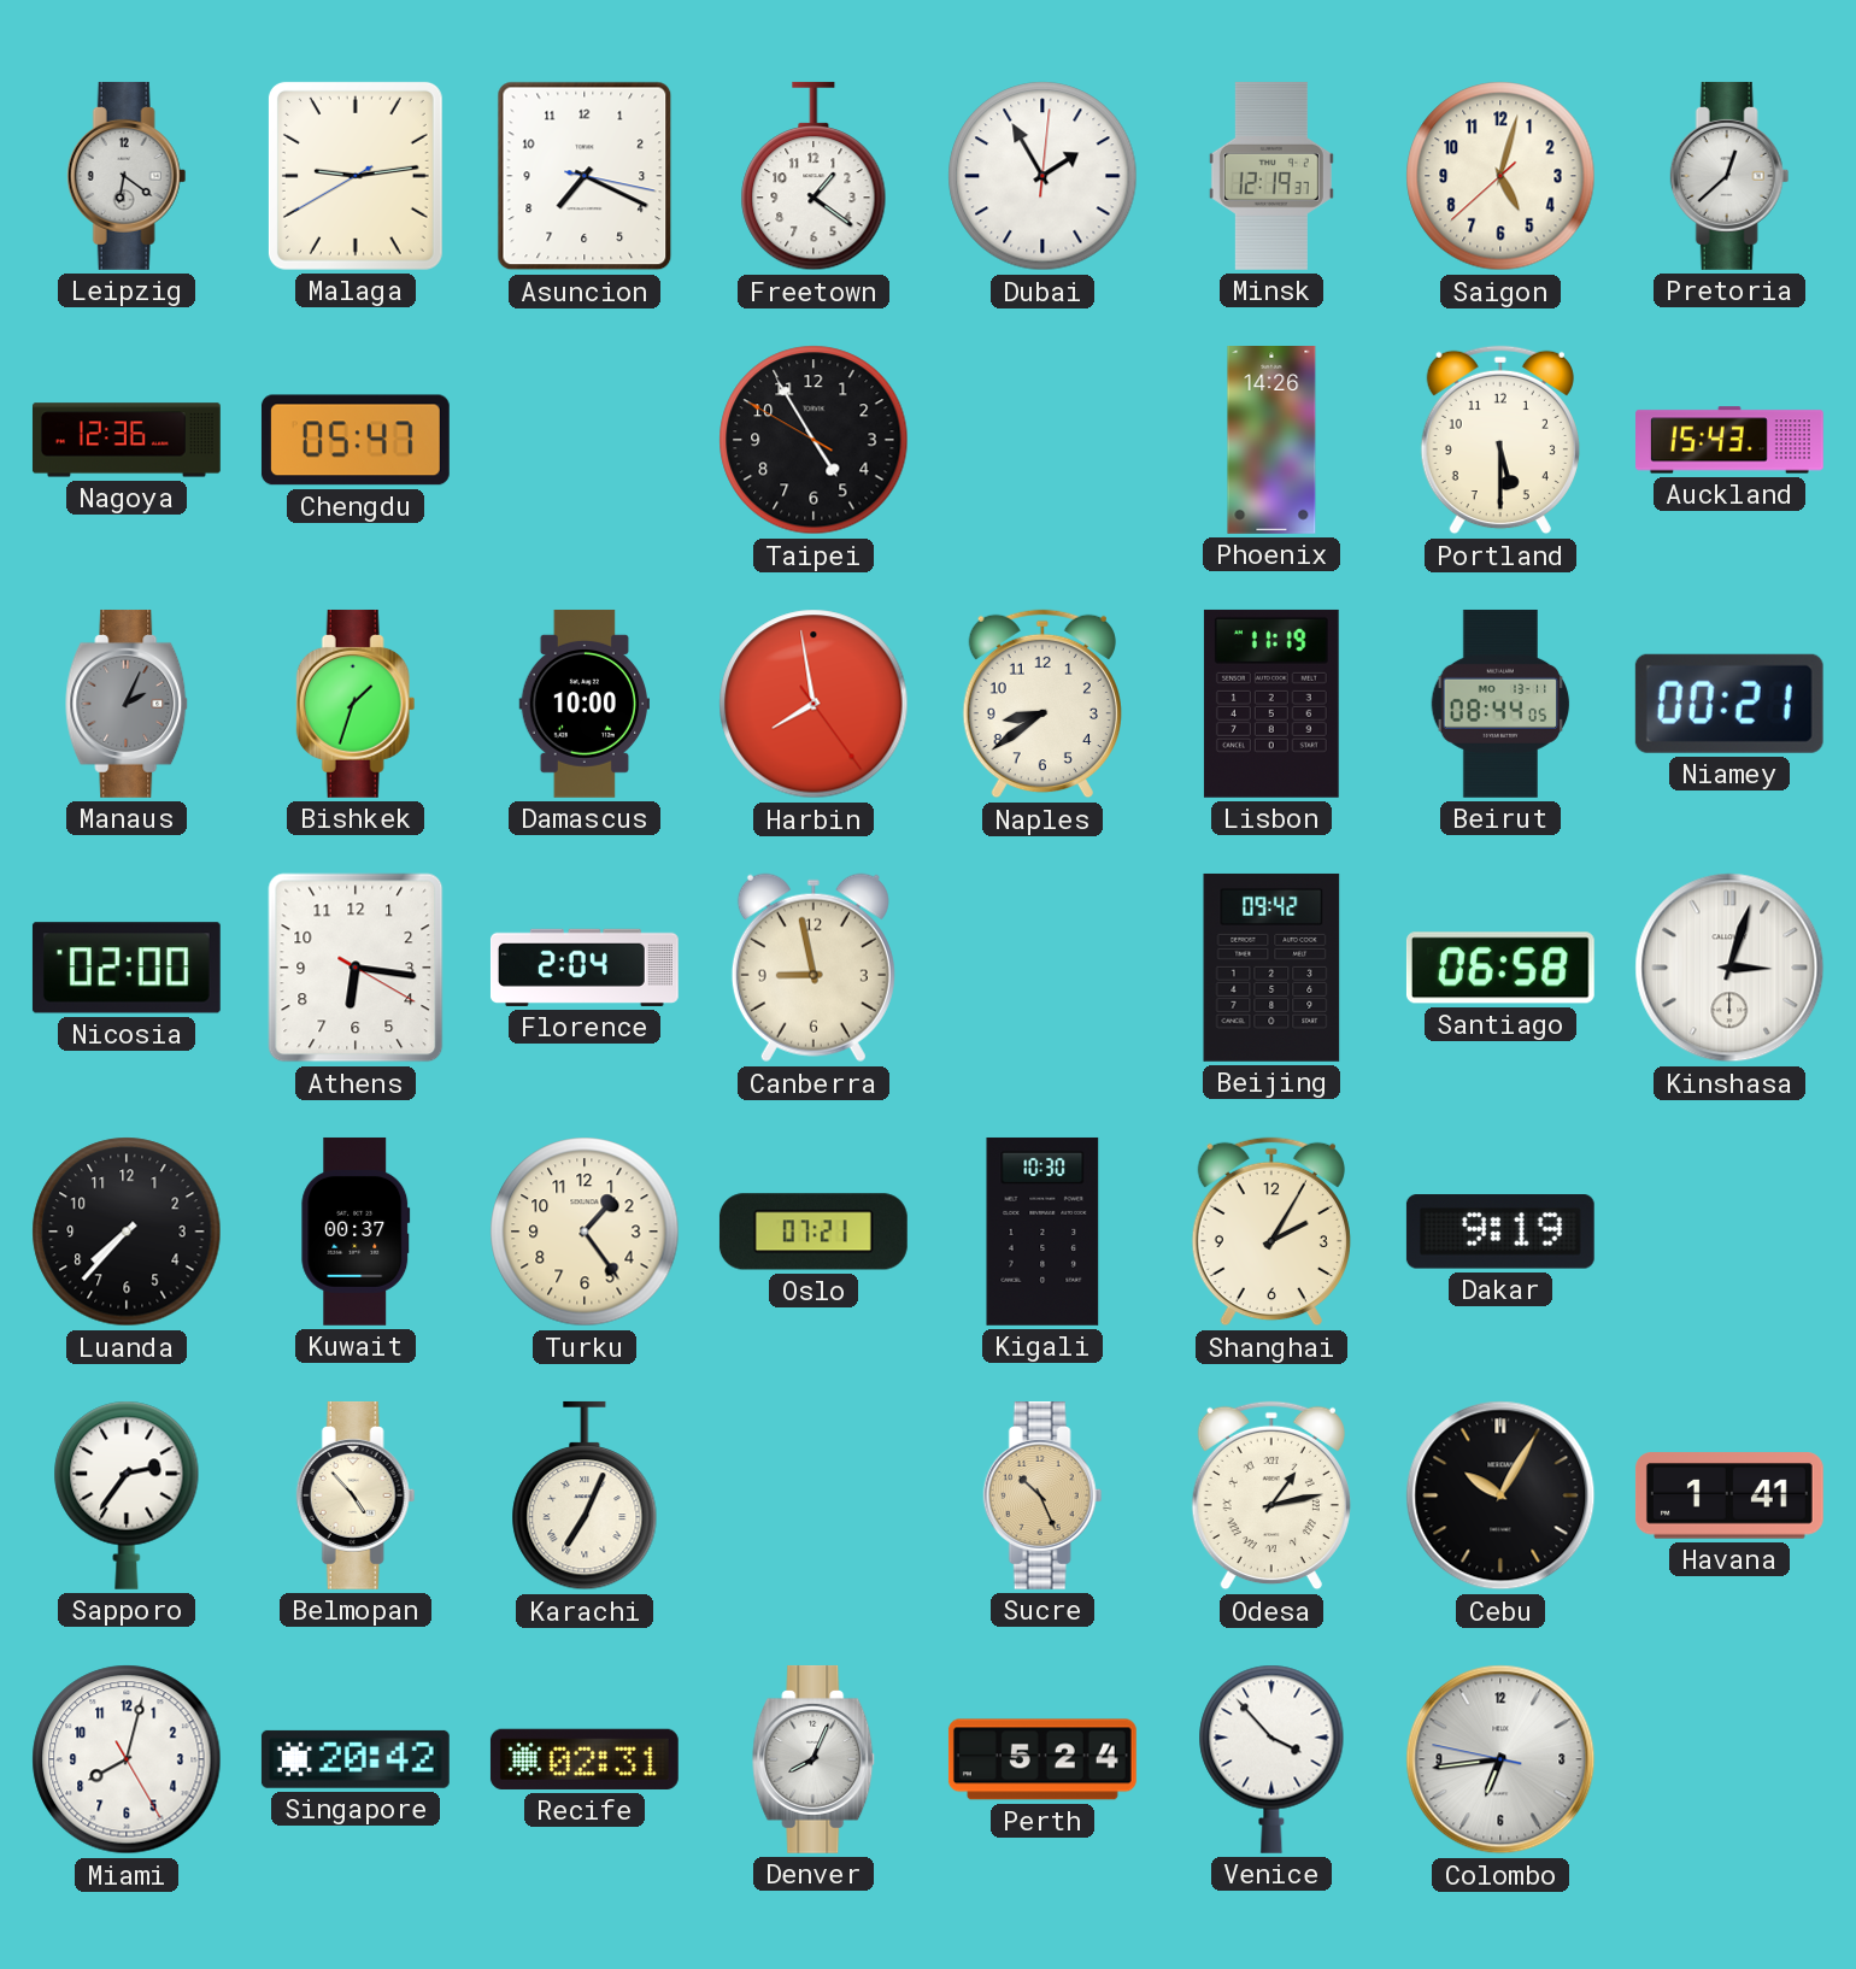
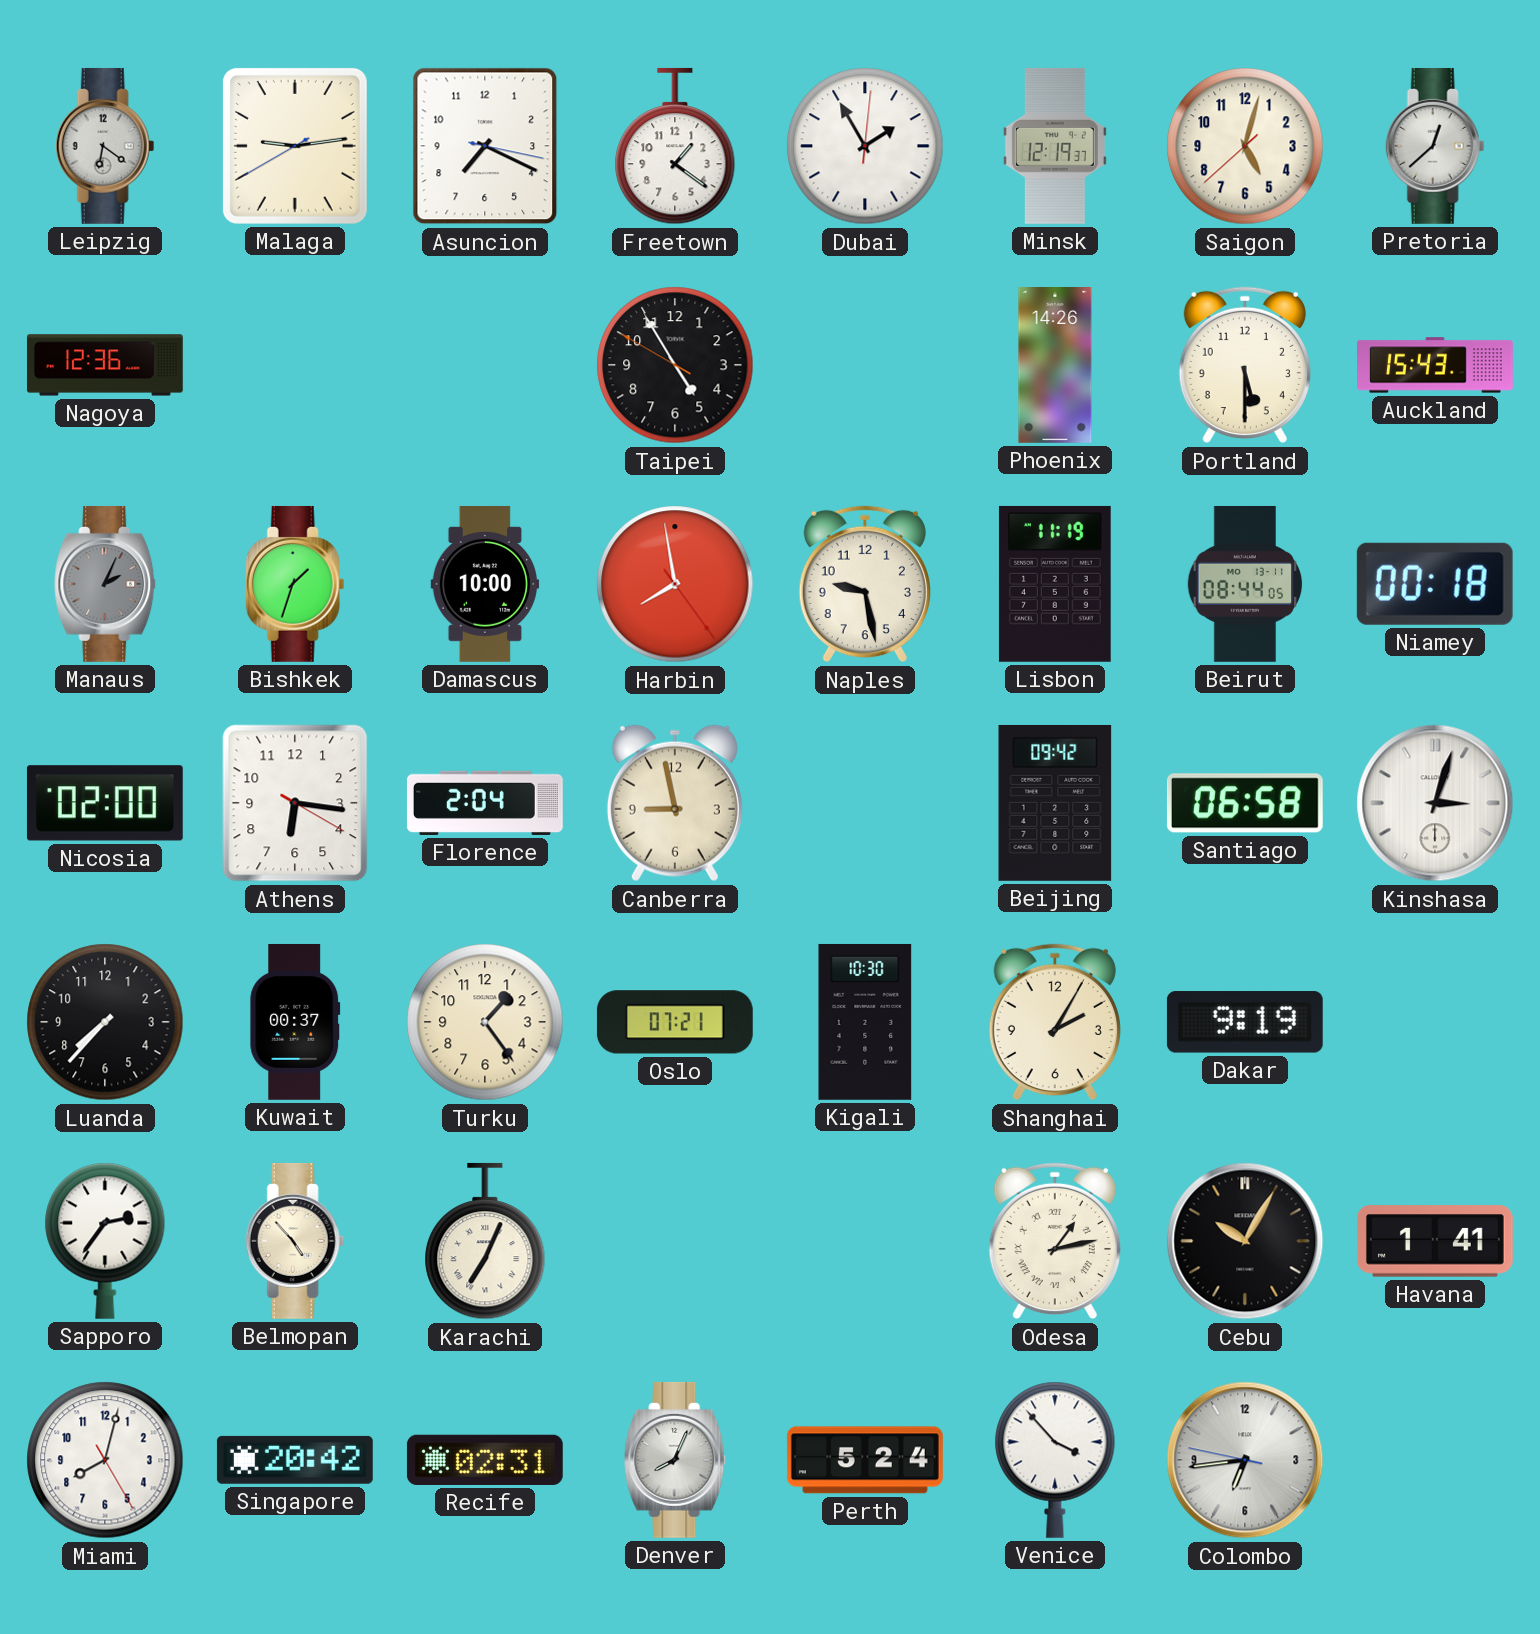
Chengdu: 05:47 -> none
Naples: 8:39 -> 9:28
Niamey: 00:21 -> 00:18
Sucre: 10:26 -> none
